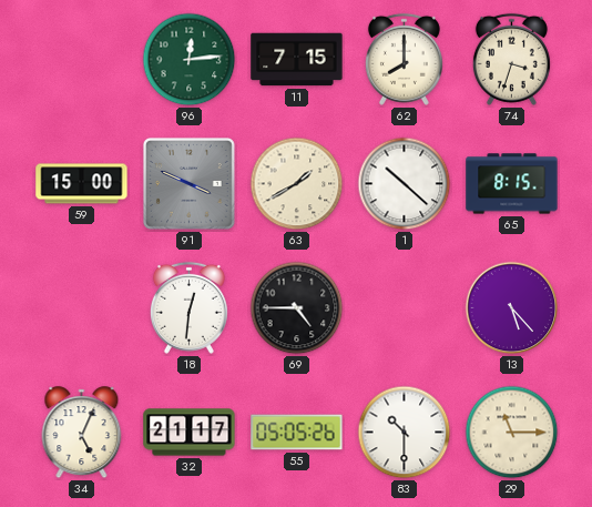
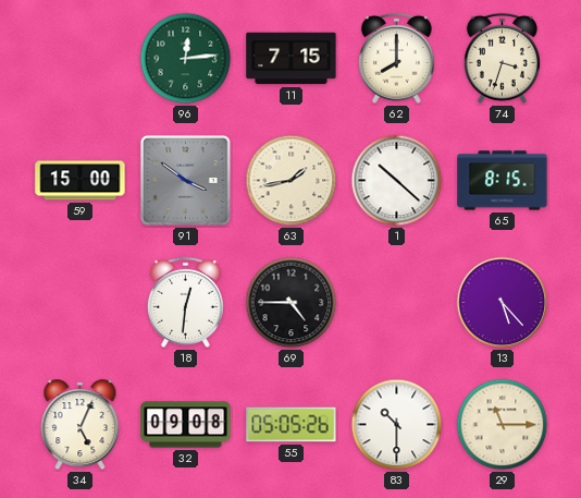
91: 3:49 -> 3:51
63: 1:40 -> 1:43
32: 21:17 -> 09:08
